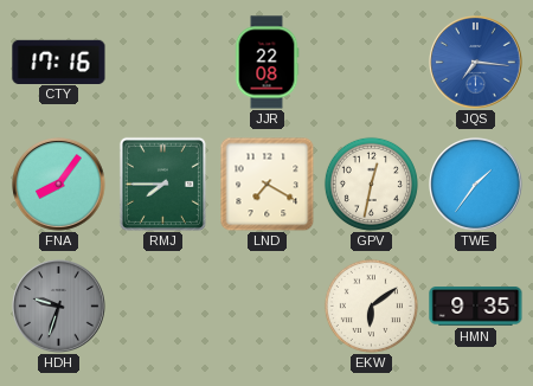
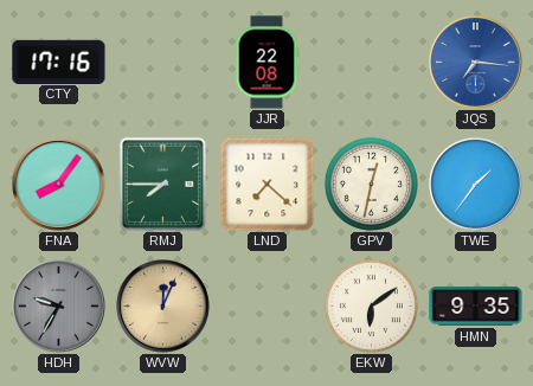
LND: 7:20 -> 7:22
HDH: 9:33 -> 9:35
WVW: none -> 12:04
